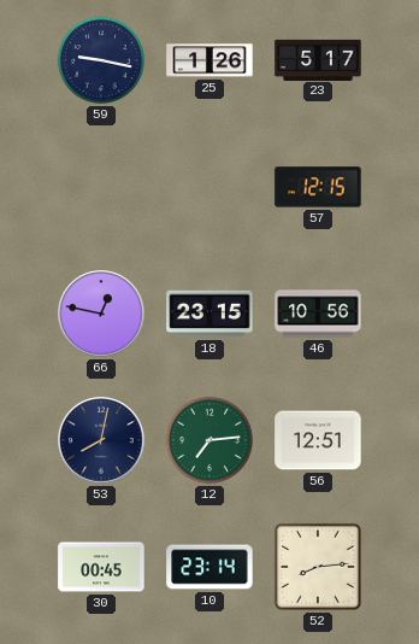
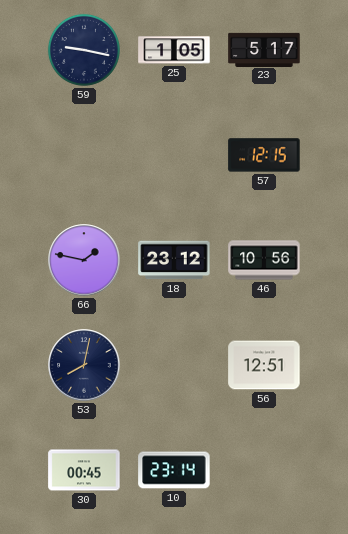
25: 1:26 -> 1:05
66: 12:47 -> 1:47
18: 23:15 -> 23:12
12: 7:14 -> none
52: 8:14 -> none
